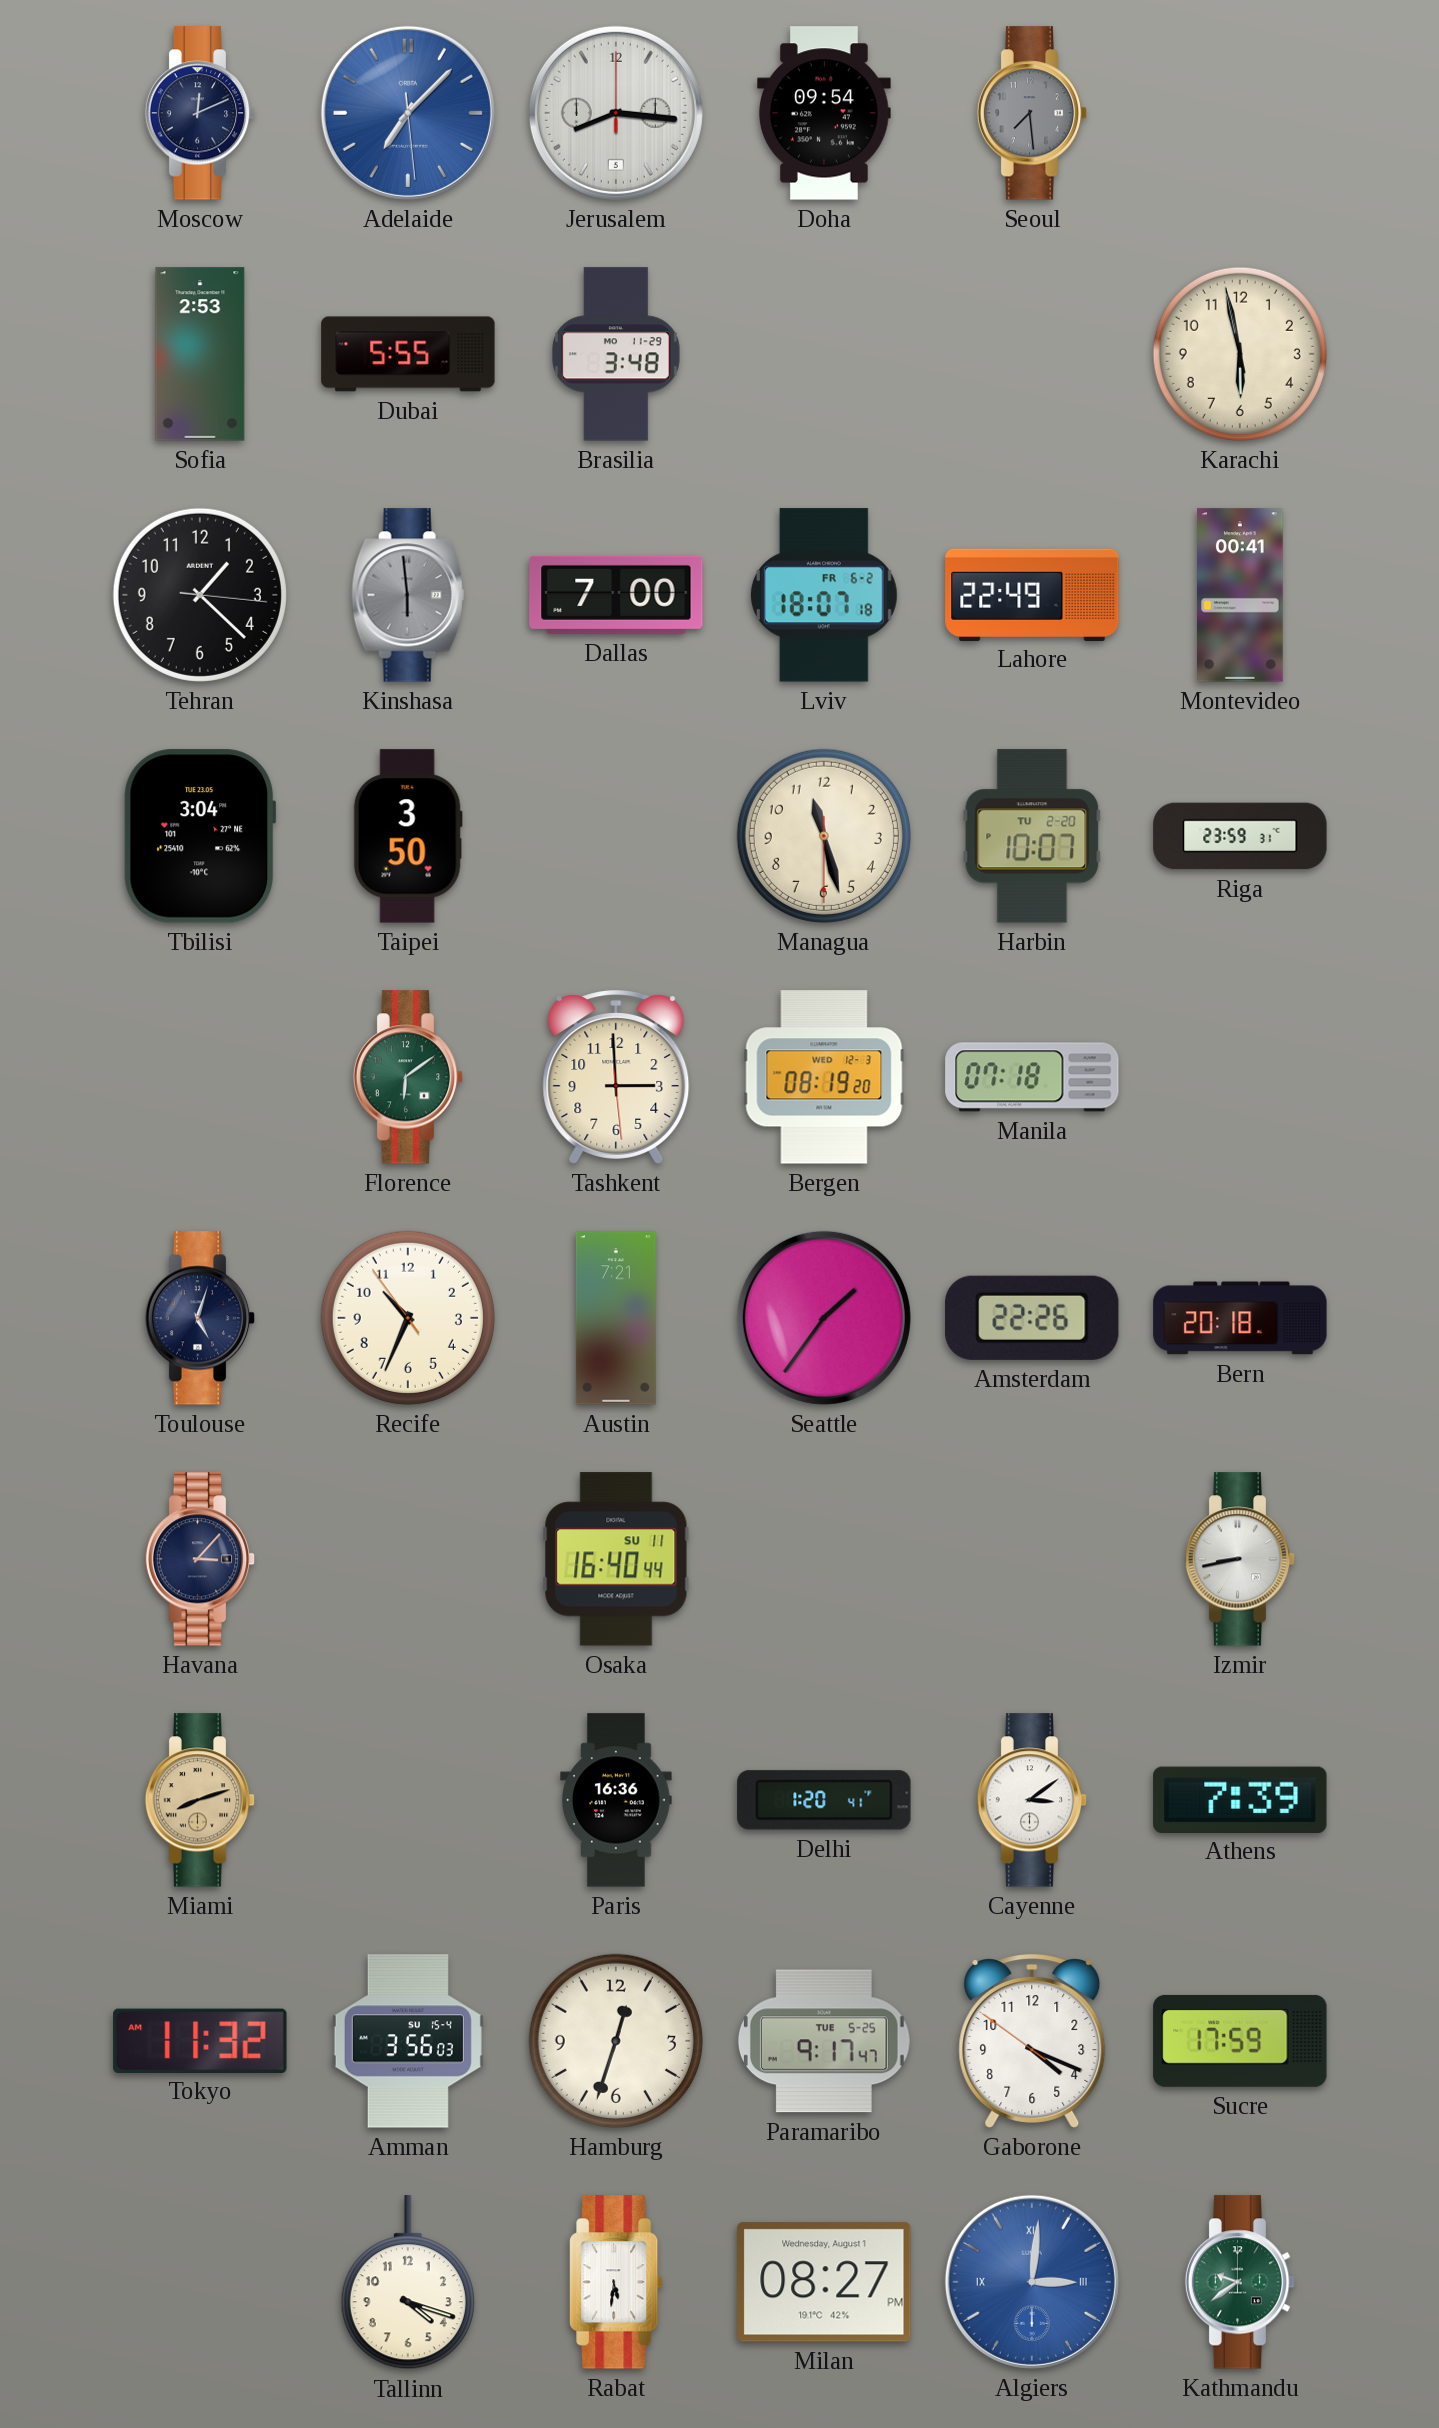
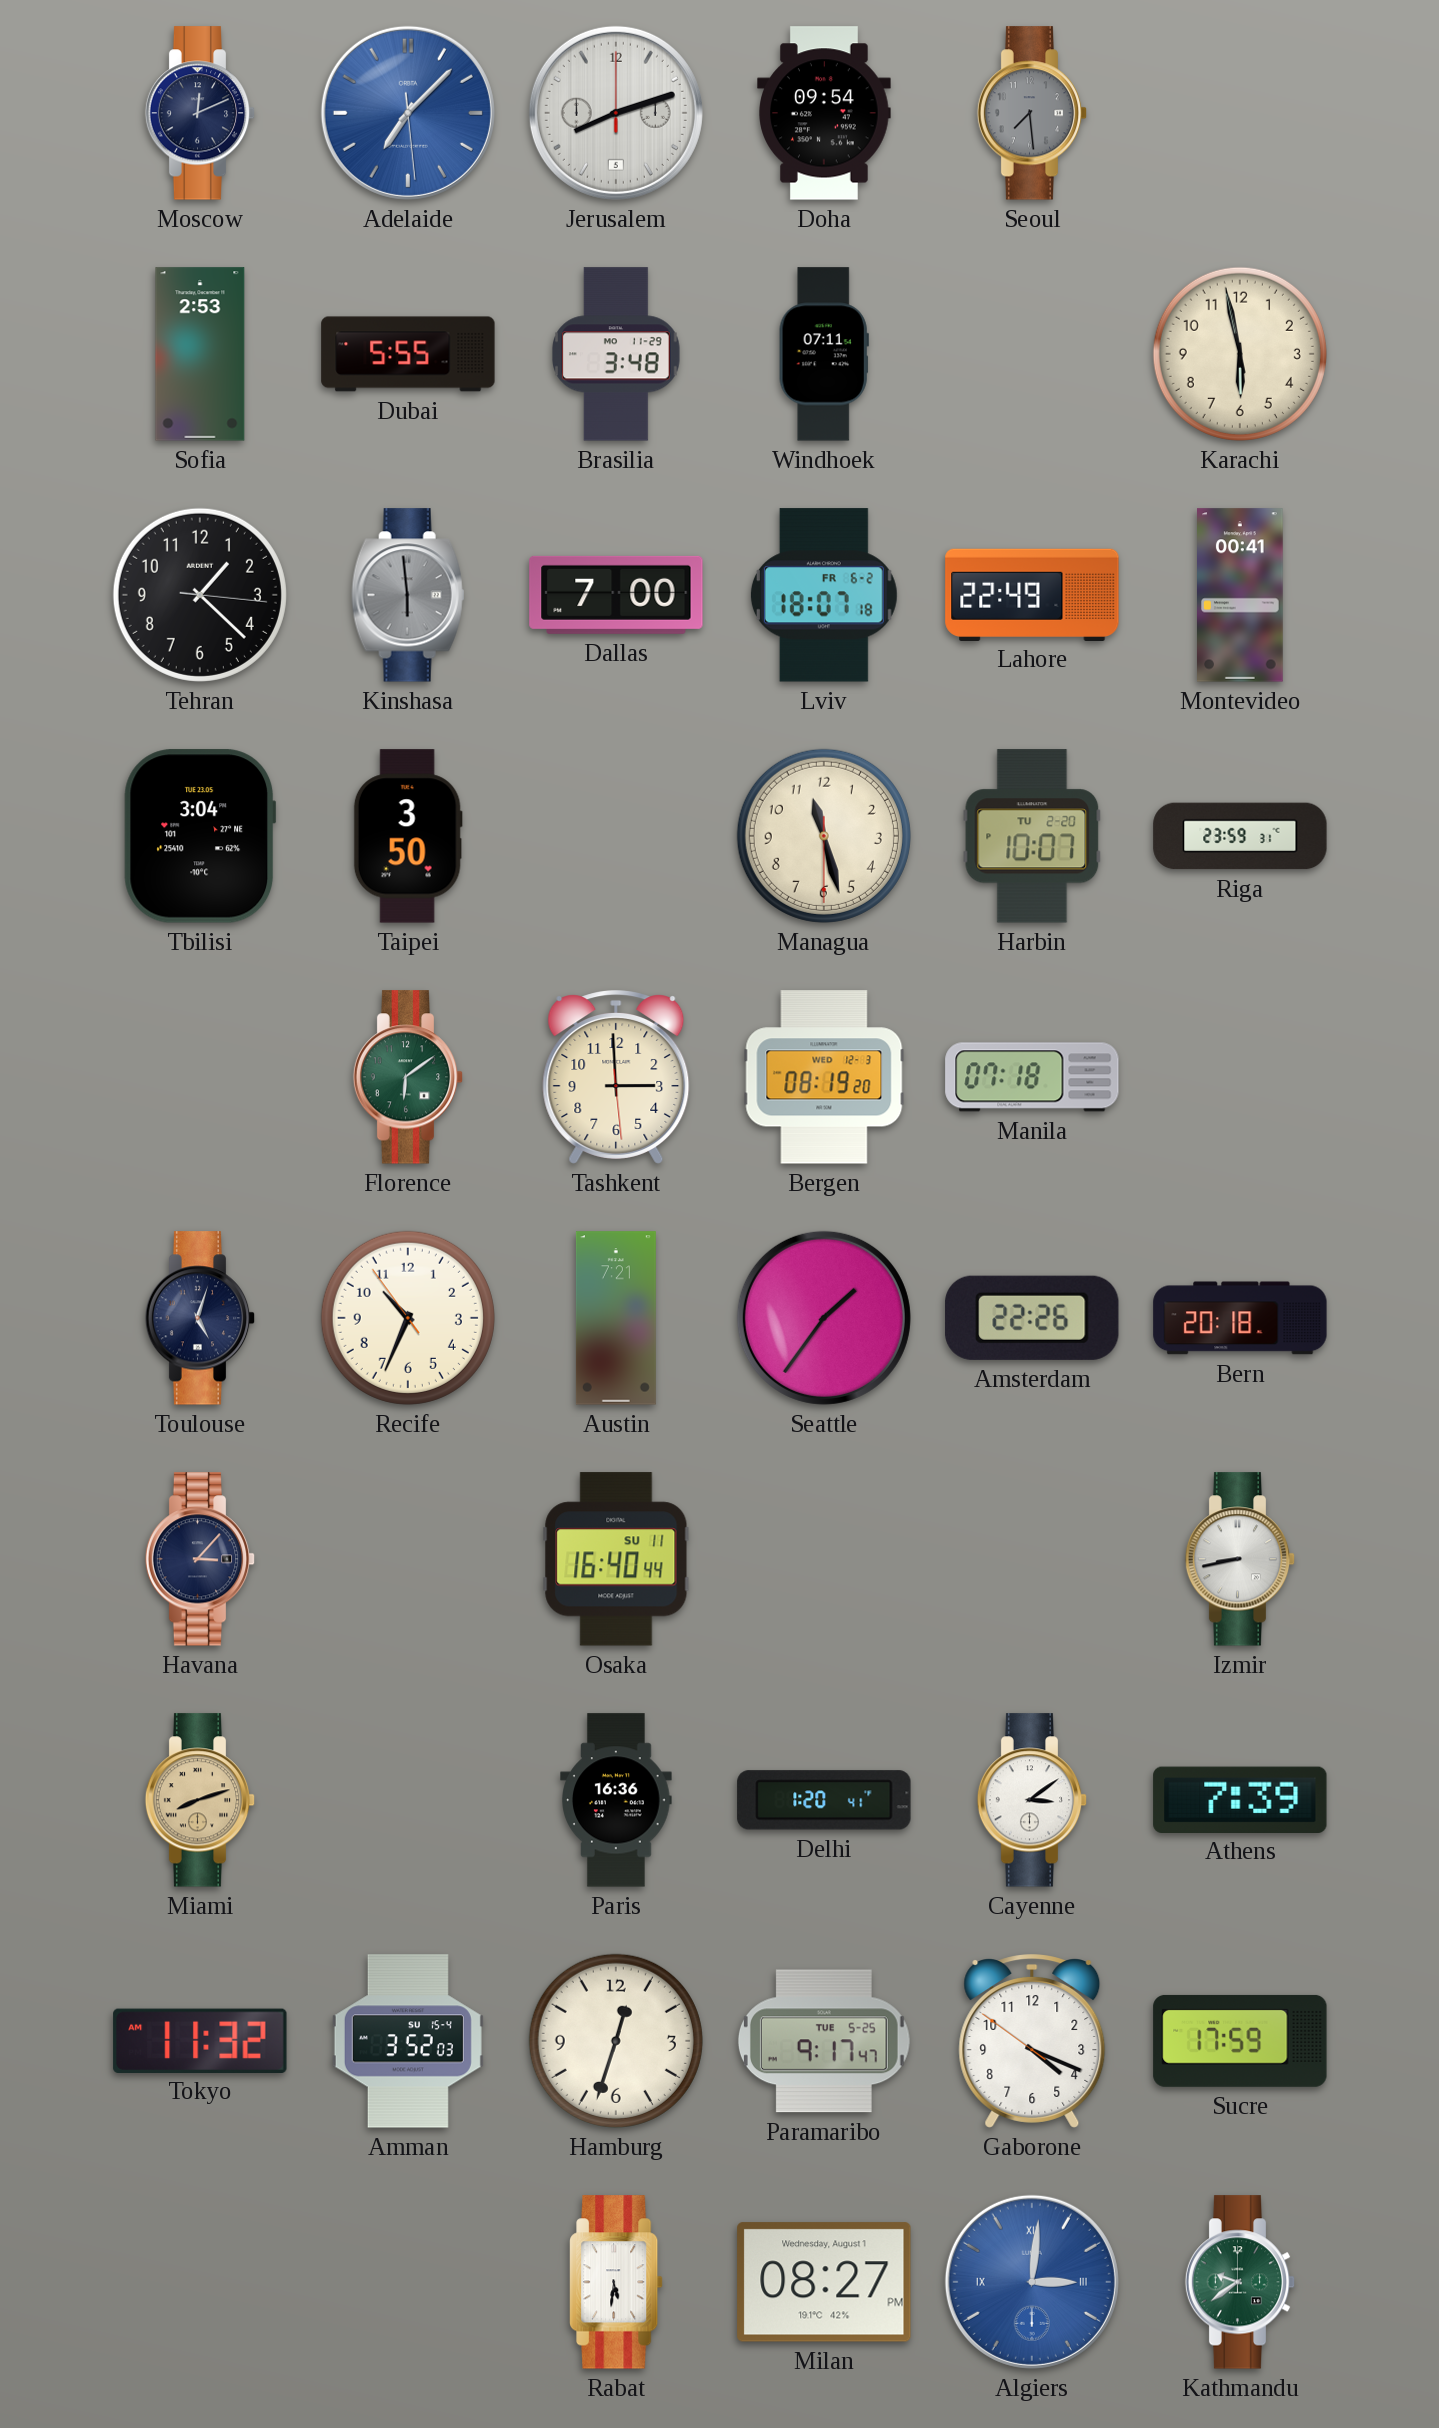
Jerusalem: 8:16 -> 8:12
Windhoek: none -> 07:11
Amman: 3:56 -> 3:52
Tallinn: 4:18 -> none
